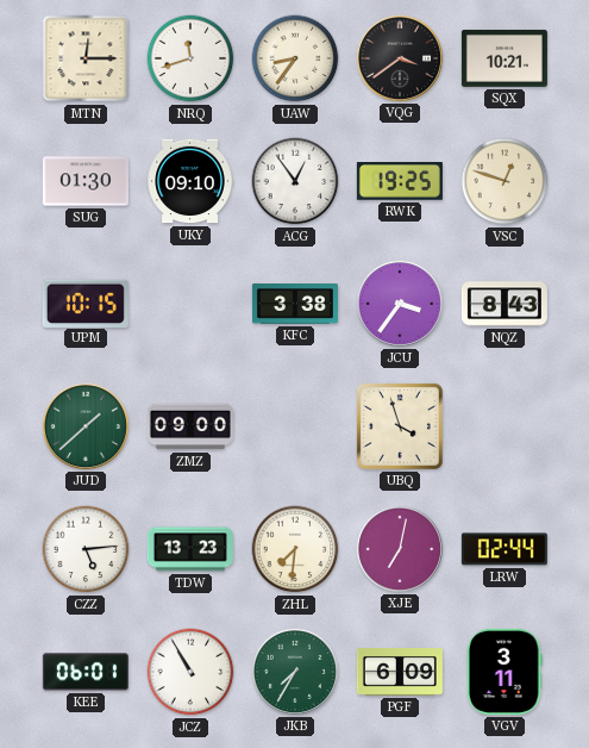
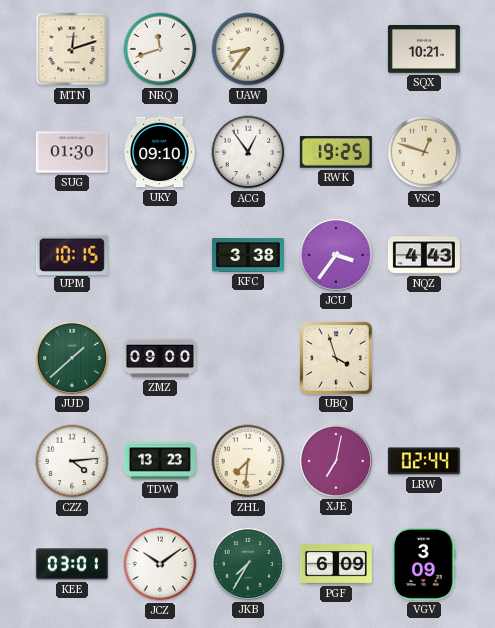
MTN: 12:15 -> 12:12
VQG: 3:39 -> none
NQZ: 8:43 -> 4:43
CZZ: 5:14 -> 4:14
KEE: 06:01 -> 03:01
JCZ: 10:55 -> 10:09
VGV: 3:11 -> 3:09
